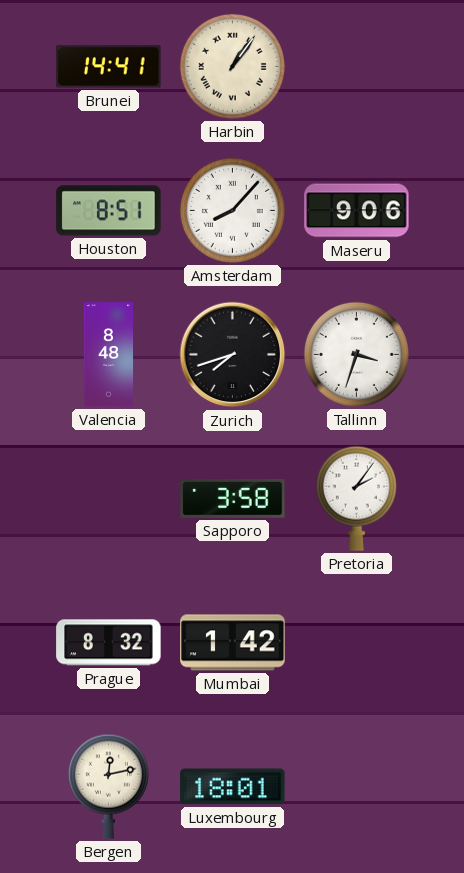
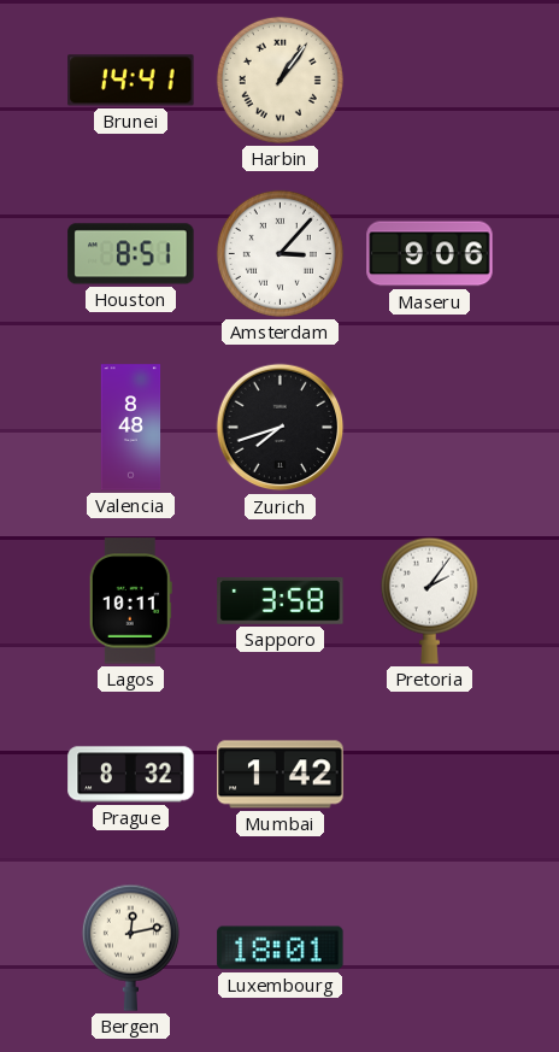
Amsterdam: 8:07 -> 3:07
Tallinn: 3:33 -> none
Lagos: none -> 10:11
